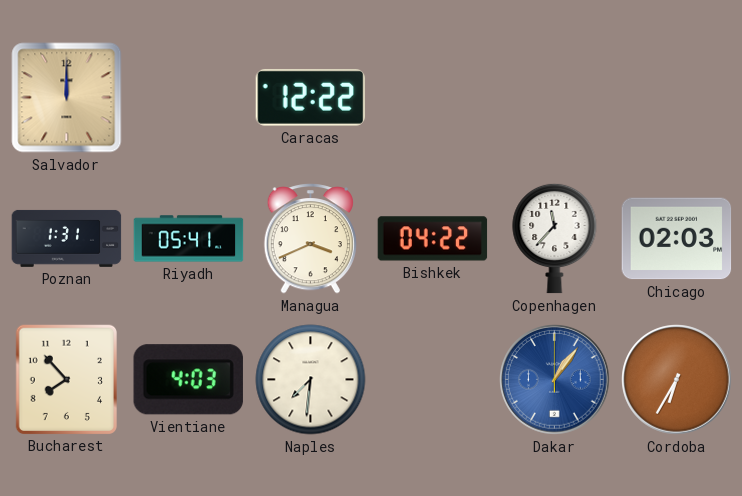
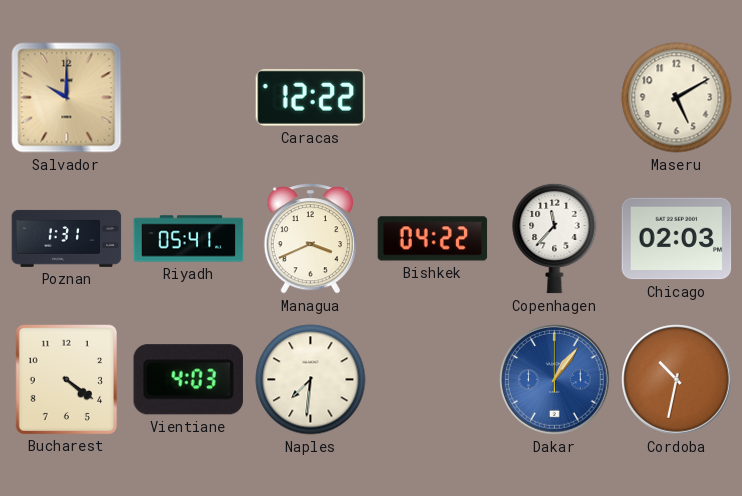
Salvador: 12:00 -> 10:00
Maseru: none -> 5:10
Bucharest: 7:53 -> 4:21
Cordoba: 6:35 -> 10:32
